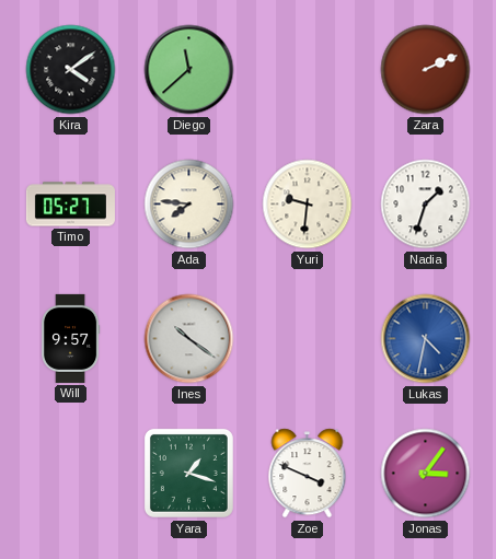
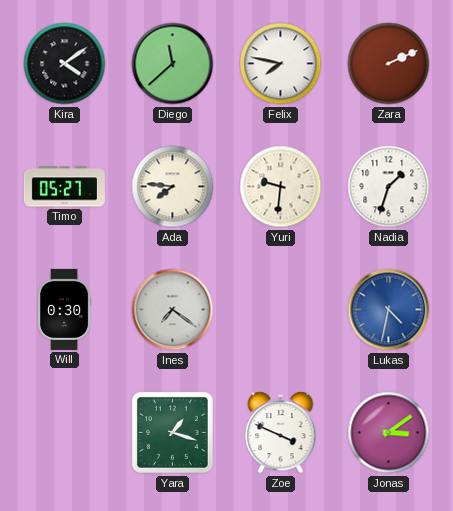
Felix: none -> 7:47
Will: 9:57 -> 0:30
Ines: 10:21 -> 7:21
Jonas: 3:06 -> 3:09
